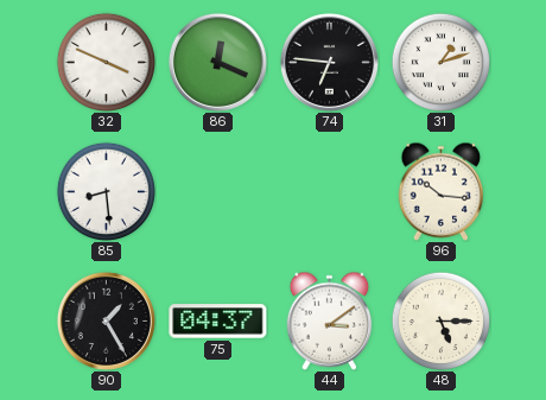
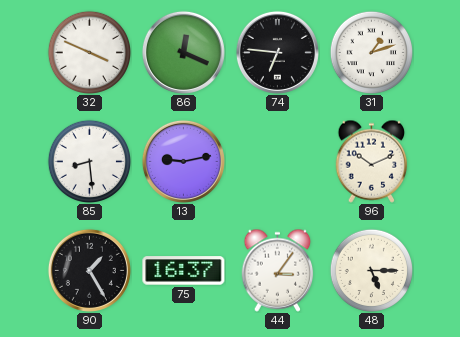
13: none -> 9:13
96: 10:16 -> 10:11
75: 04:37 -> 16:37
44: 3:09 -> 3:06
